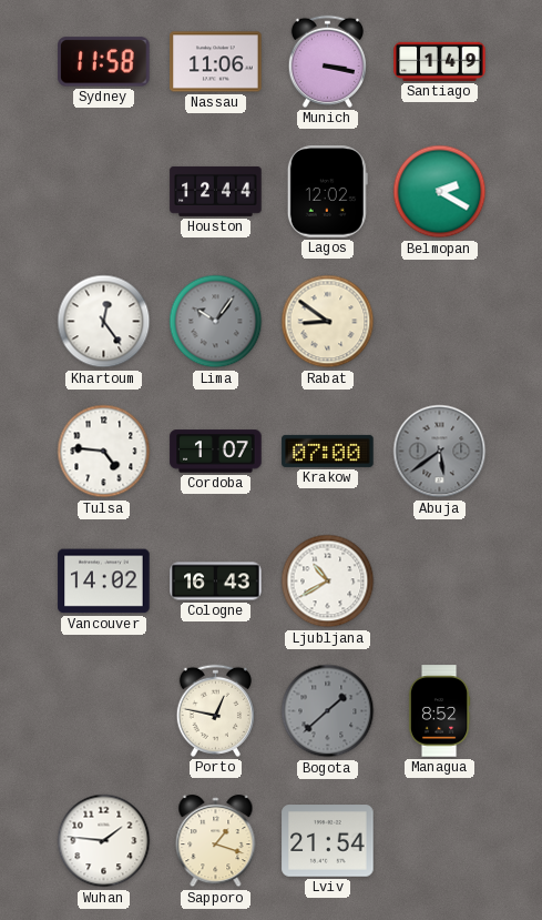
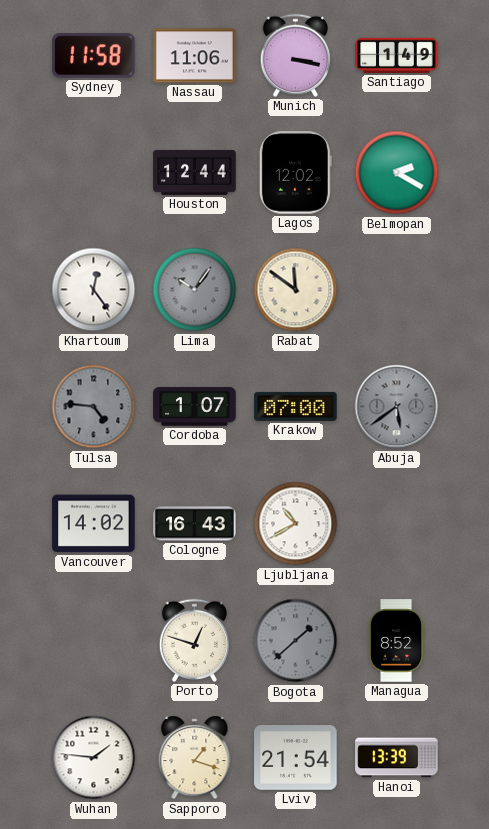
Rabat: 8:51 -> 11:51
Tulsa dial: white -> grey
Porto: 12:47 -> 12:48
Hanoi: none -> 13:39
